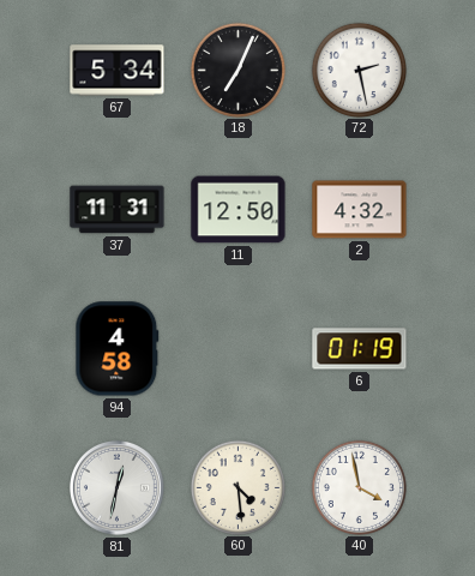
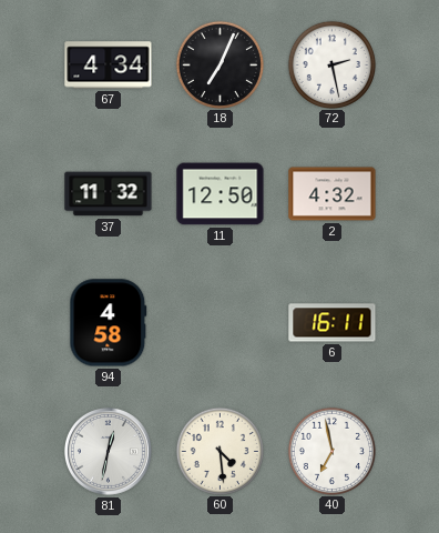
67: 5:34 -> 4:34
37: 11:31 -> 11:32
6: 01:19 -> 16:11
40: 3:58 -> 6:58
